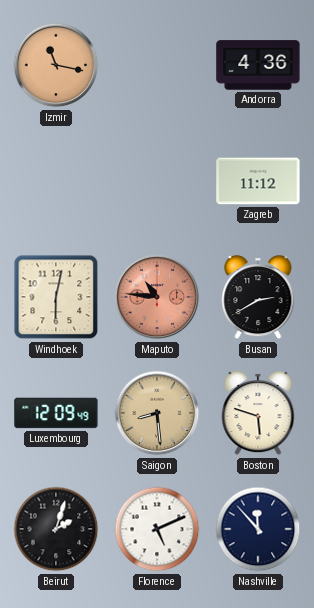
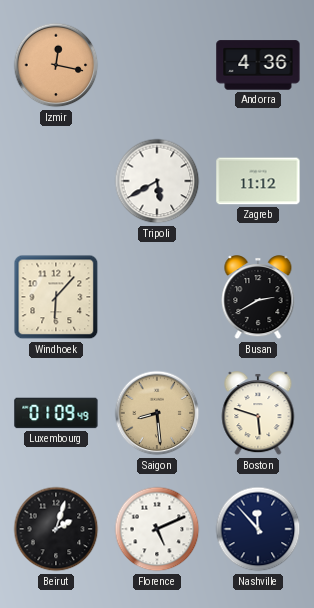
Izmir: 11:17 -> 12:17
Tripoli: none -> 5:40
Windhoek: 6:02 -> 6:07
Maputo: 10:46 -> none
Luxembourg: 12:09 -> 01:09
